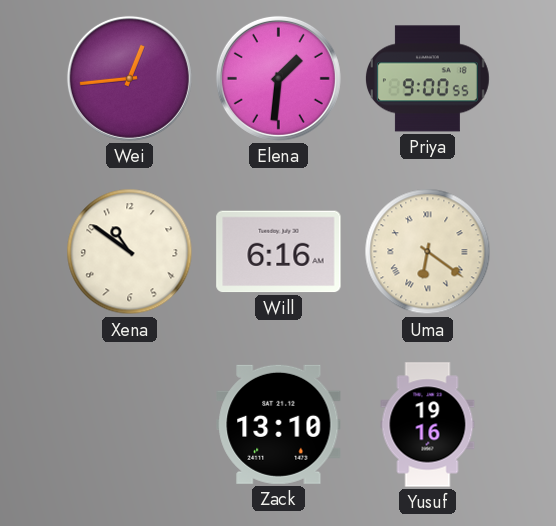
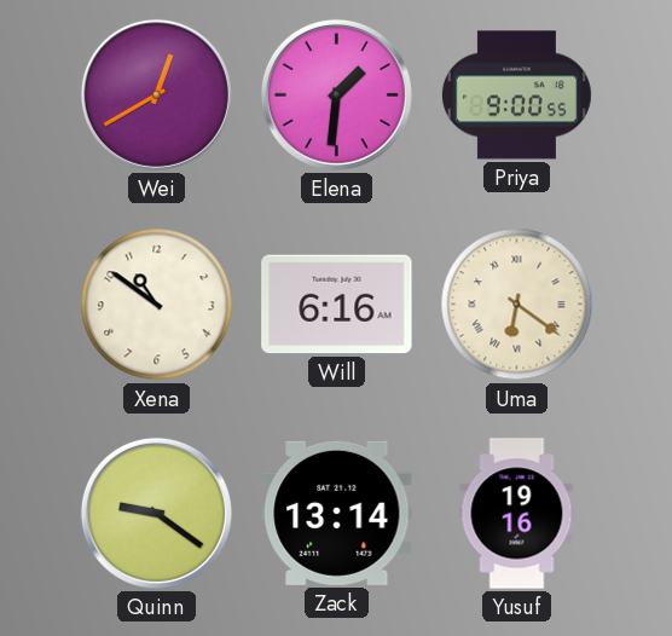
Wei: 12:44 -> 12:40
Quinn: none -> 9:21
Zack: 13:10 -> 13:14
